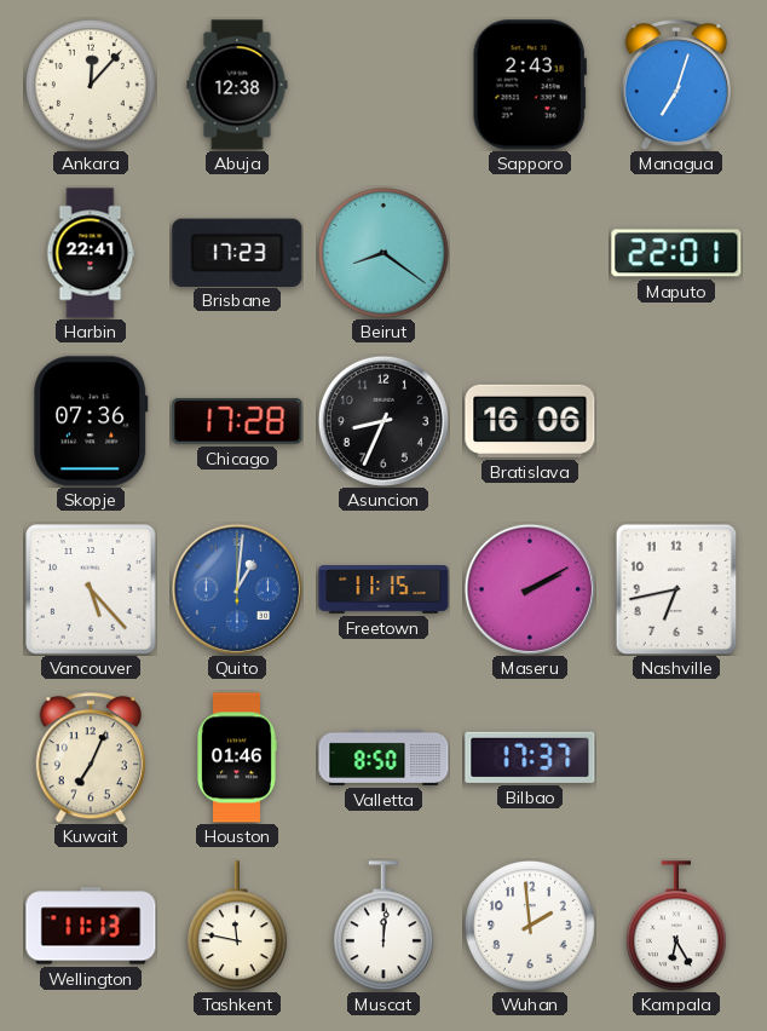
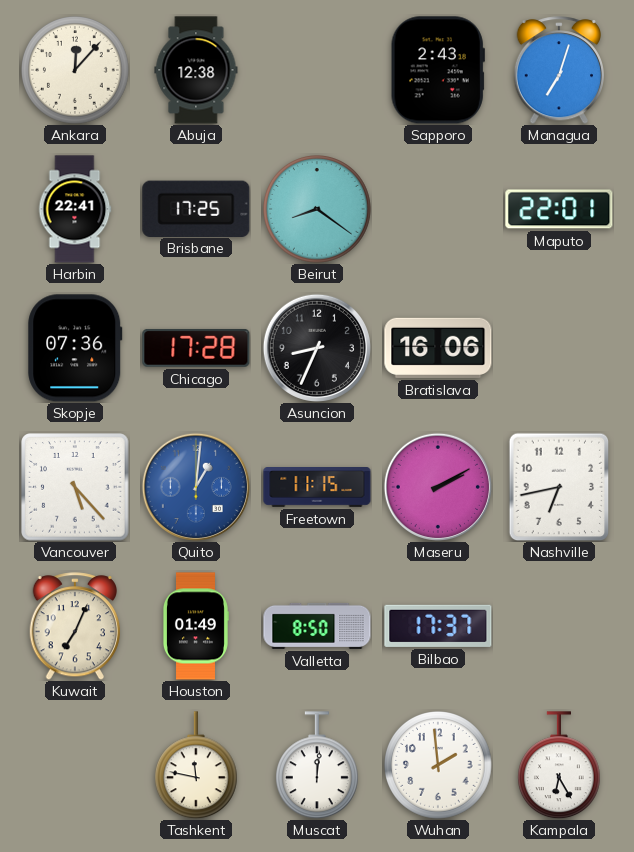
Brisbane: 17:23 -> 17:25
Houston: 01:46 -> 01:49
Wellington: 11:13 -> none
